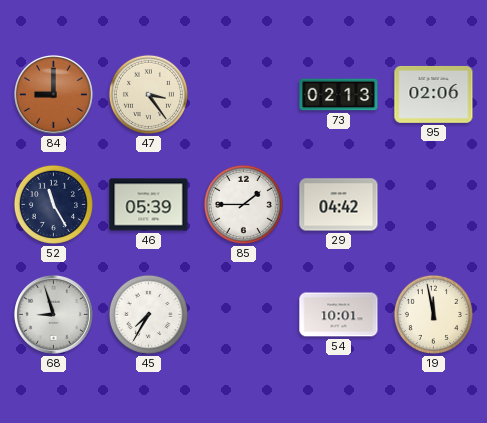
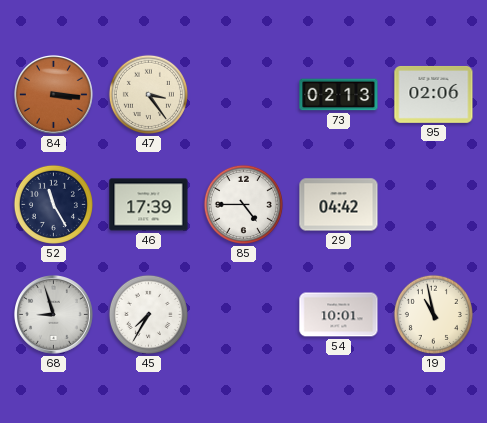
84: 9:00 -> 3:16
46: 05:39 -> 17:39
85: 1:45 -> 4:45
19: 11:58 -> 10:58
